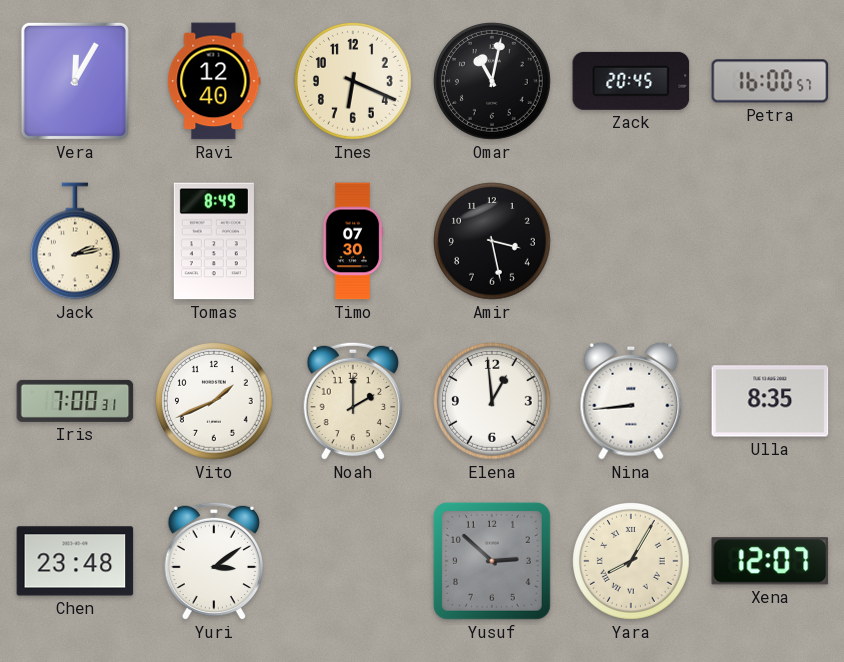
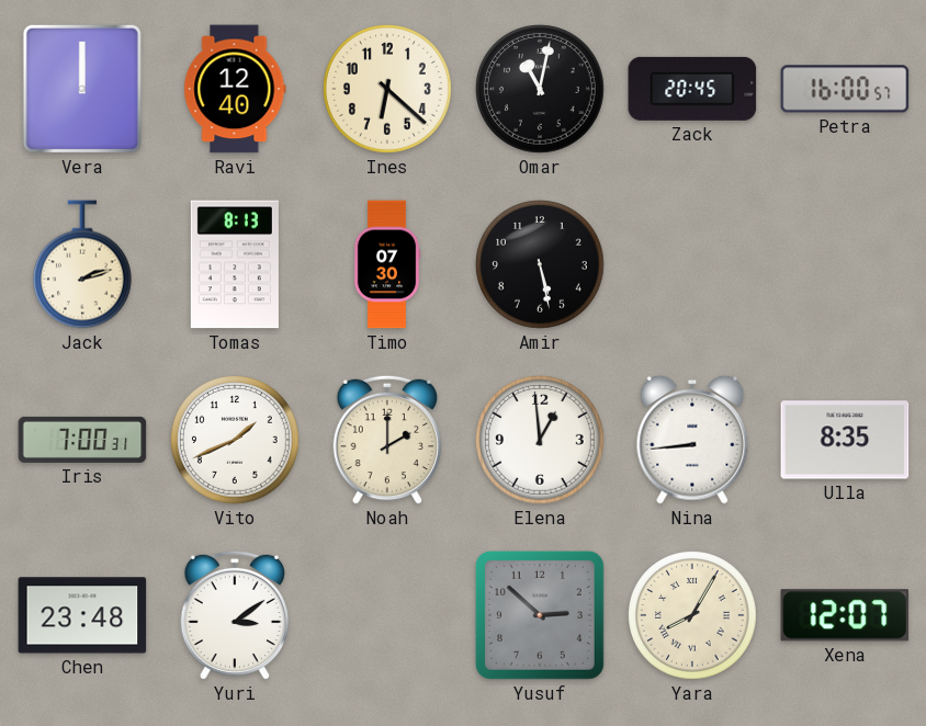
Vera: 12:05 -> 12:00
Ines: 6:19 -> 6:22
Jack: 2:13 -> 2:12
Tomas: 8:49 -> 8:13
Amir: 3:28 -> 5:28
